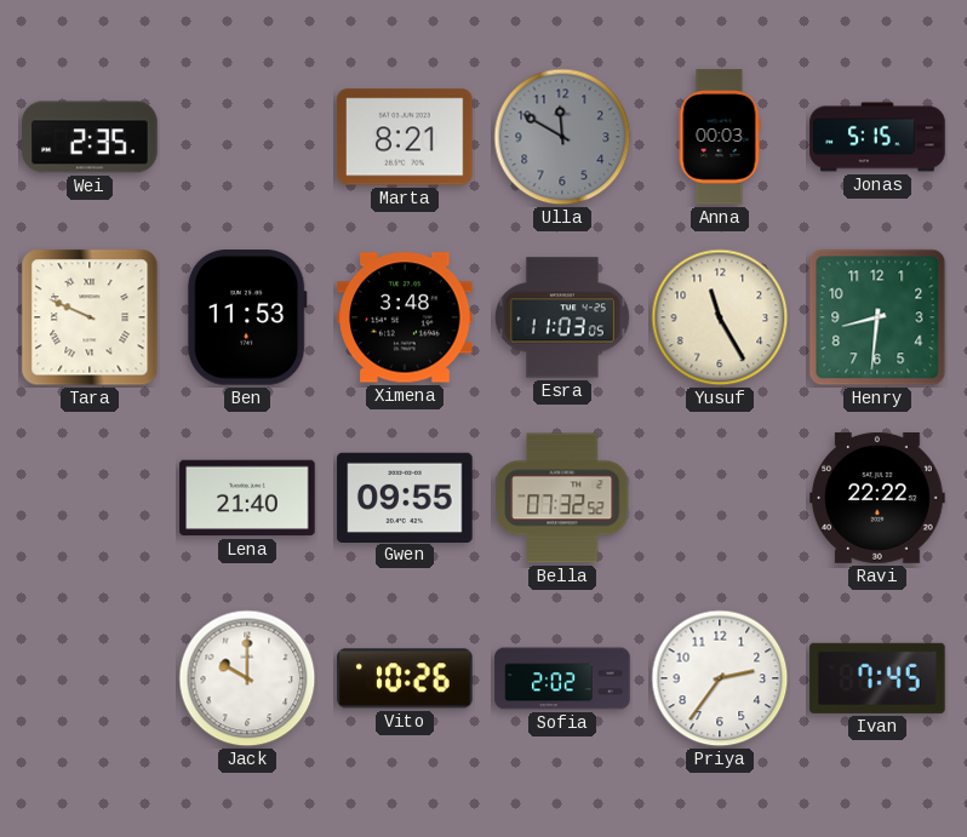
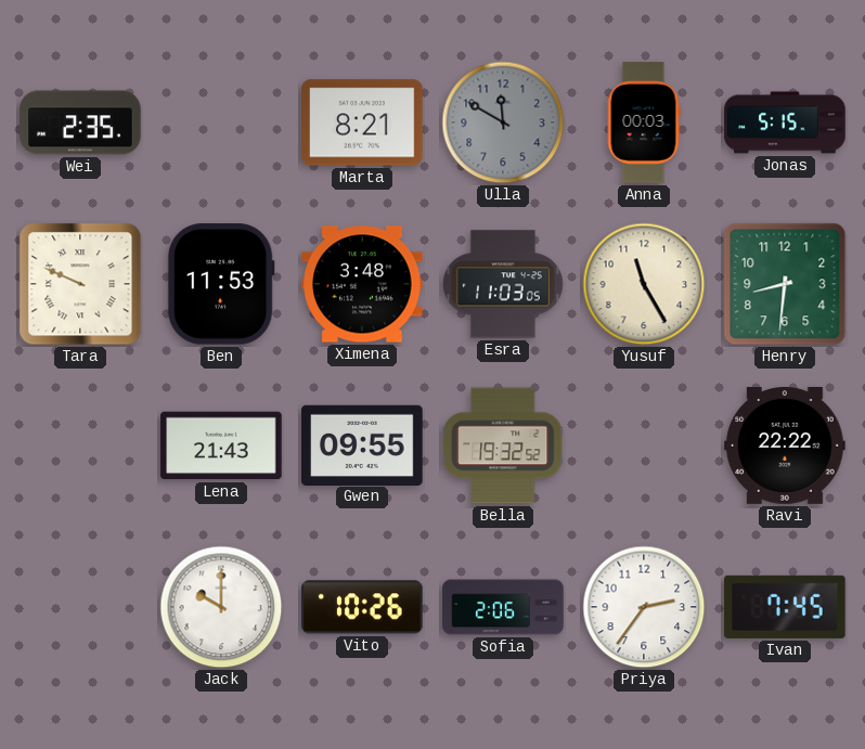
Lena: 21:40 -> 21:43
Bella: 07:32 -> 19:32
Sofia: 2:02 -> 2:06
